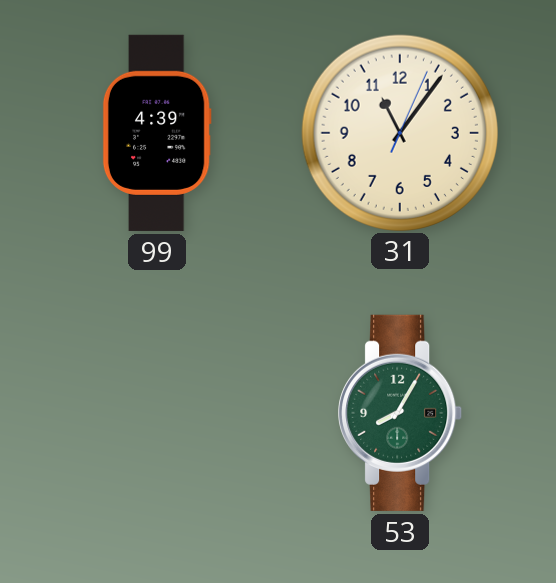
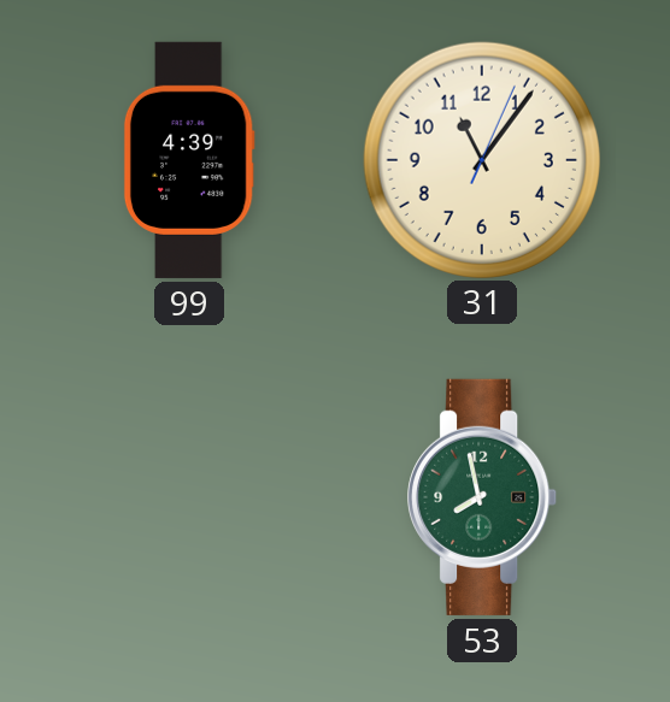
53: 8:05 -> 7:58
